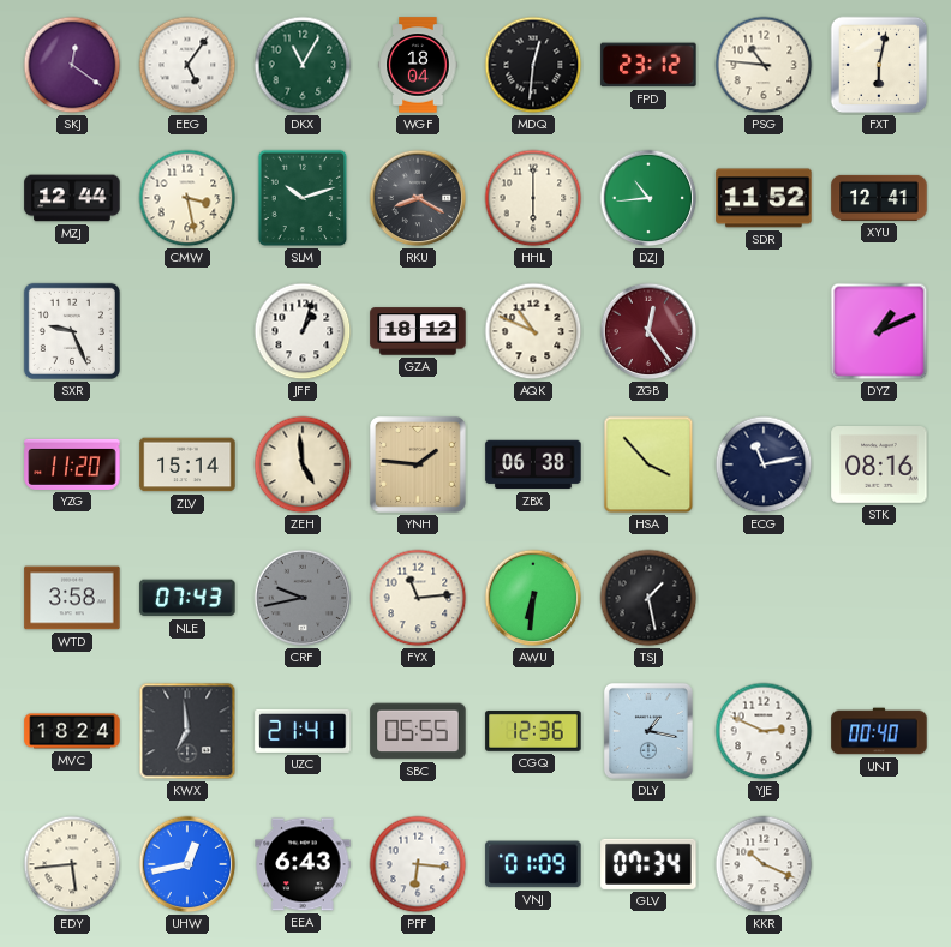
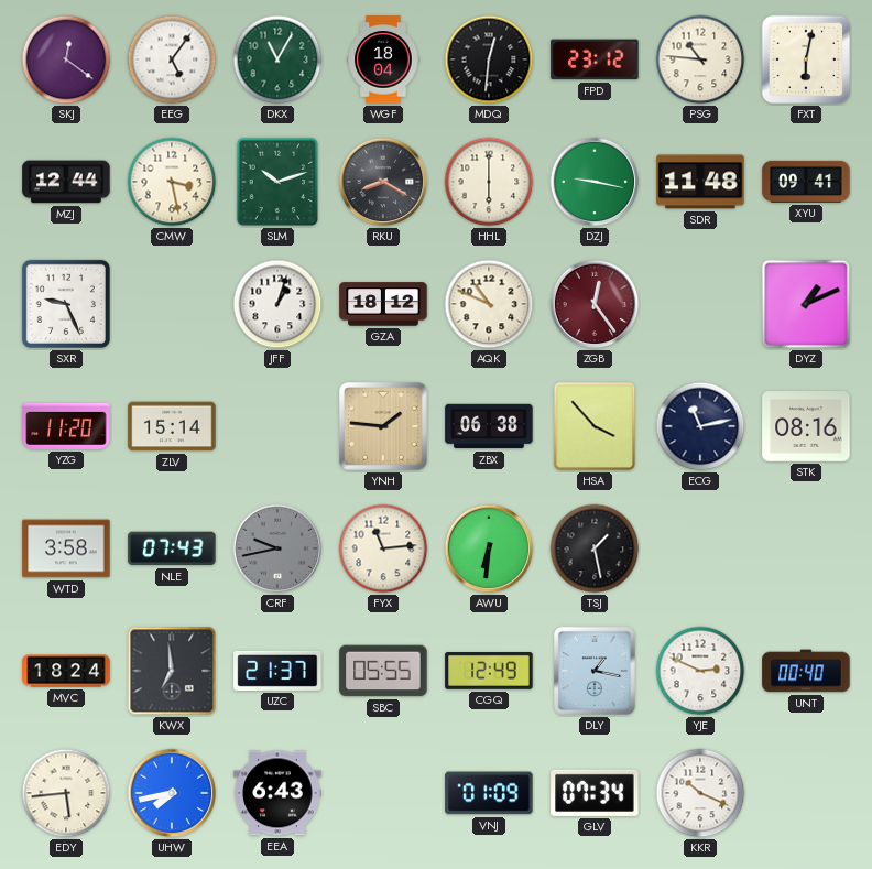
DZJ: 10:44 -> 9:17
SDR: 11:52 -> 11:48
XYU: 12:41 -> 09:41
ZEH: 4:59 -> none
UZC: 21:41 -> 21:37
CGQ: 12:36 -> 12:49
UHW: 12:43 -> 7:43
PFF: 6:16 -> none
